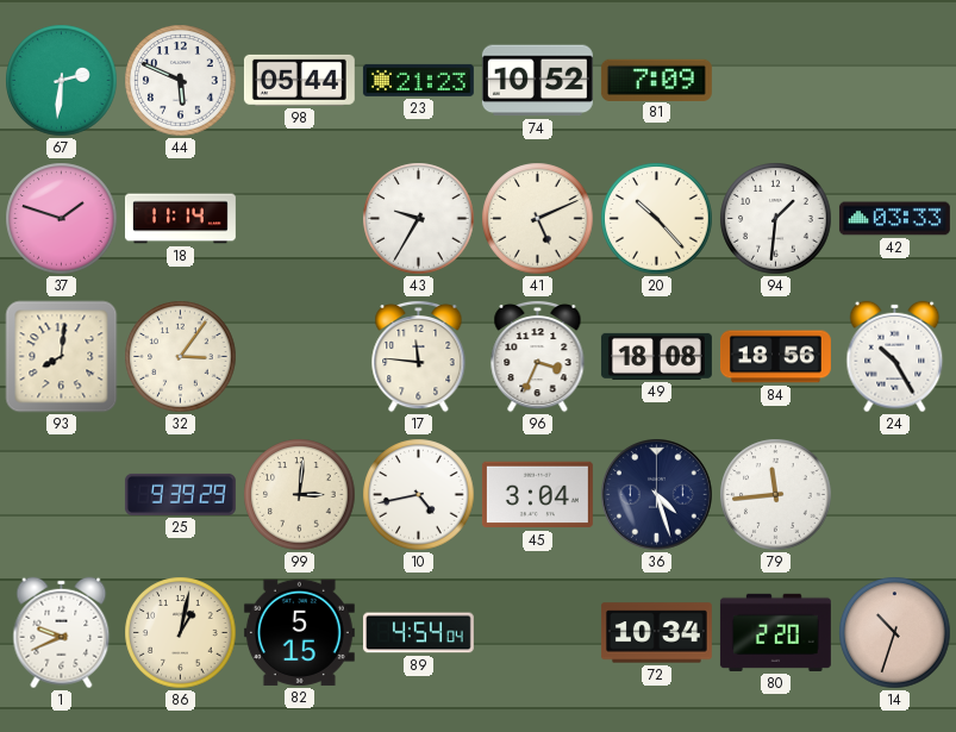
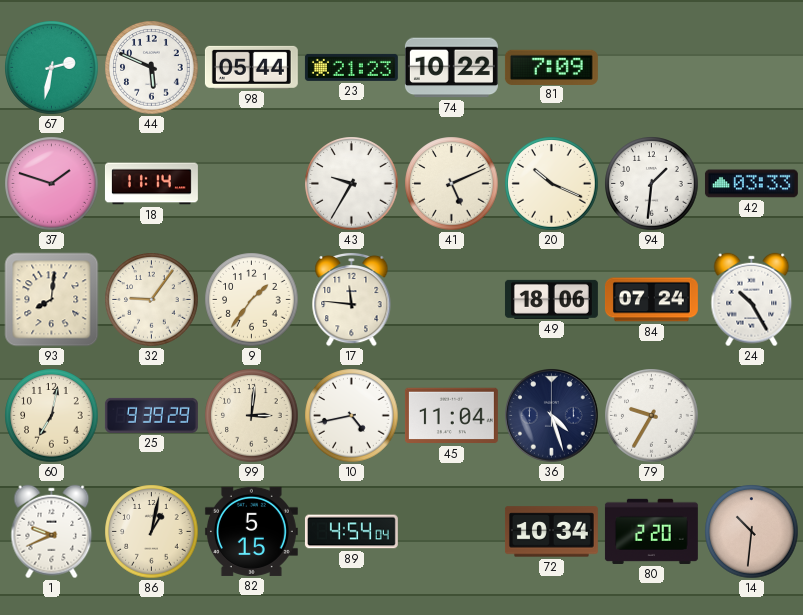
67: 2:31 -> 2:32
74: 10:52 -> 10:22
20: 10:23 -> 10:19
32: 3:06 -> 9:06
9: none -> 1:36
96: 3:34 -> none
49: 18:08 -> 18:06
84: 18:56 -> 07:24
60: none -> 7:02
45: 3:04 -> 11:04
79: 11:44 -> 9:35
14: 10:33 -> 10:31
